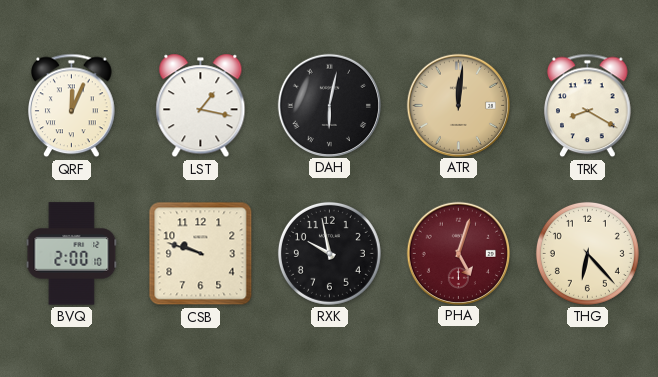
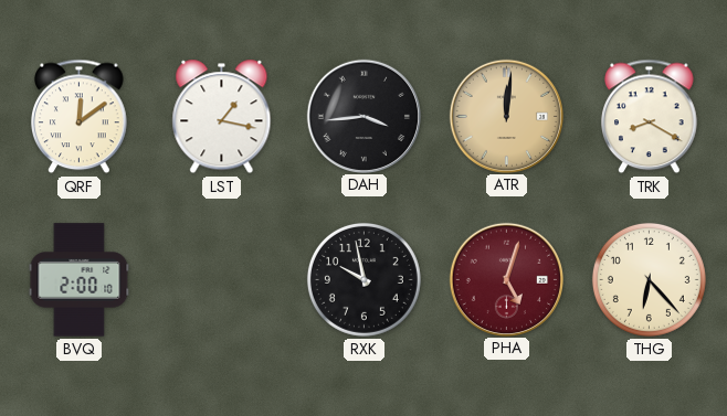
QRF: 12:04 -> 12:09
DAH: 6:02 -> 3:44
CSB: 9:48 -> none
